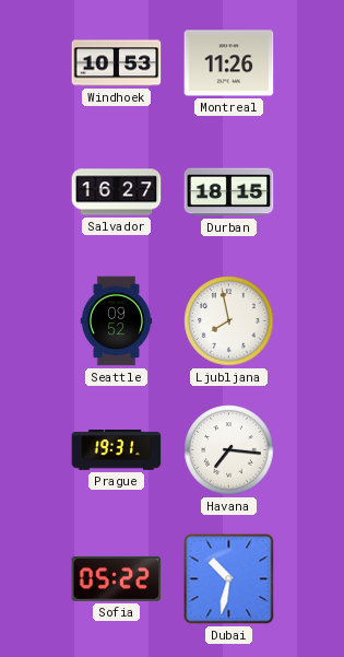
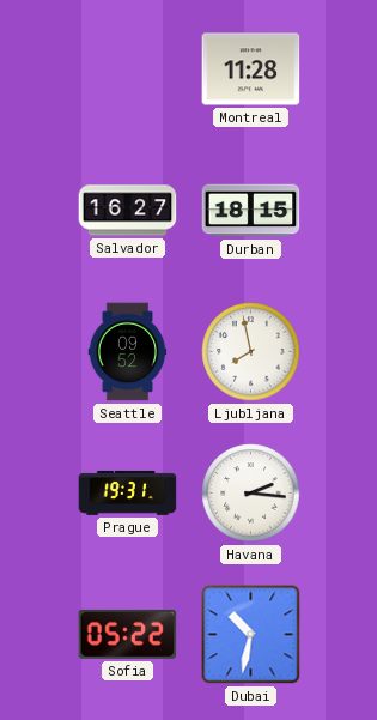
Windhoek: 10:53 -> none
Montreal: 11:26 -> 11:28
Havana: 7:16 -> 2:16
